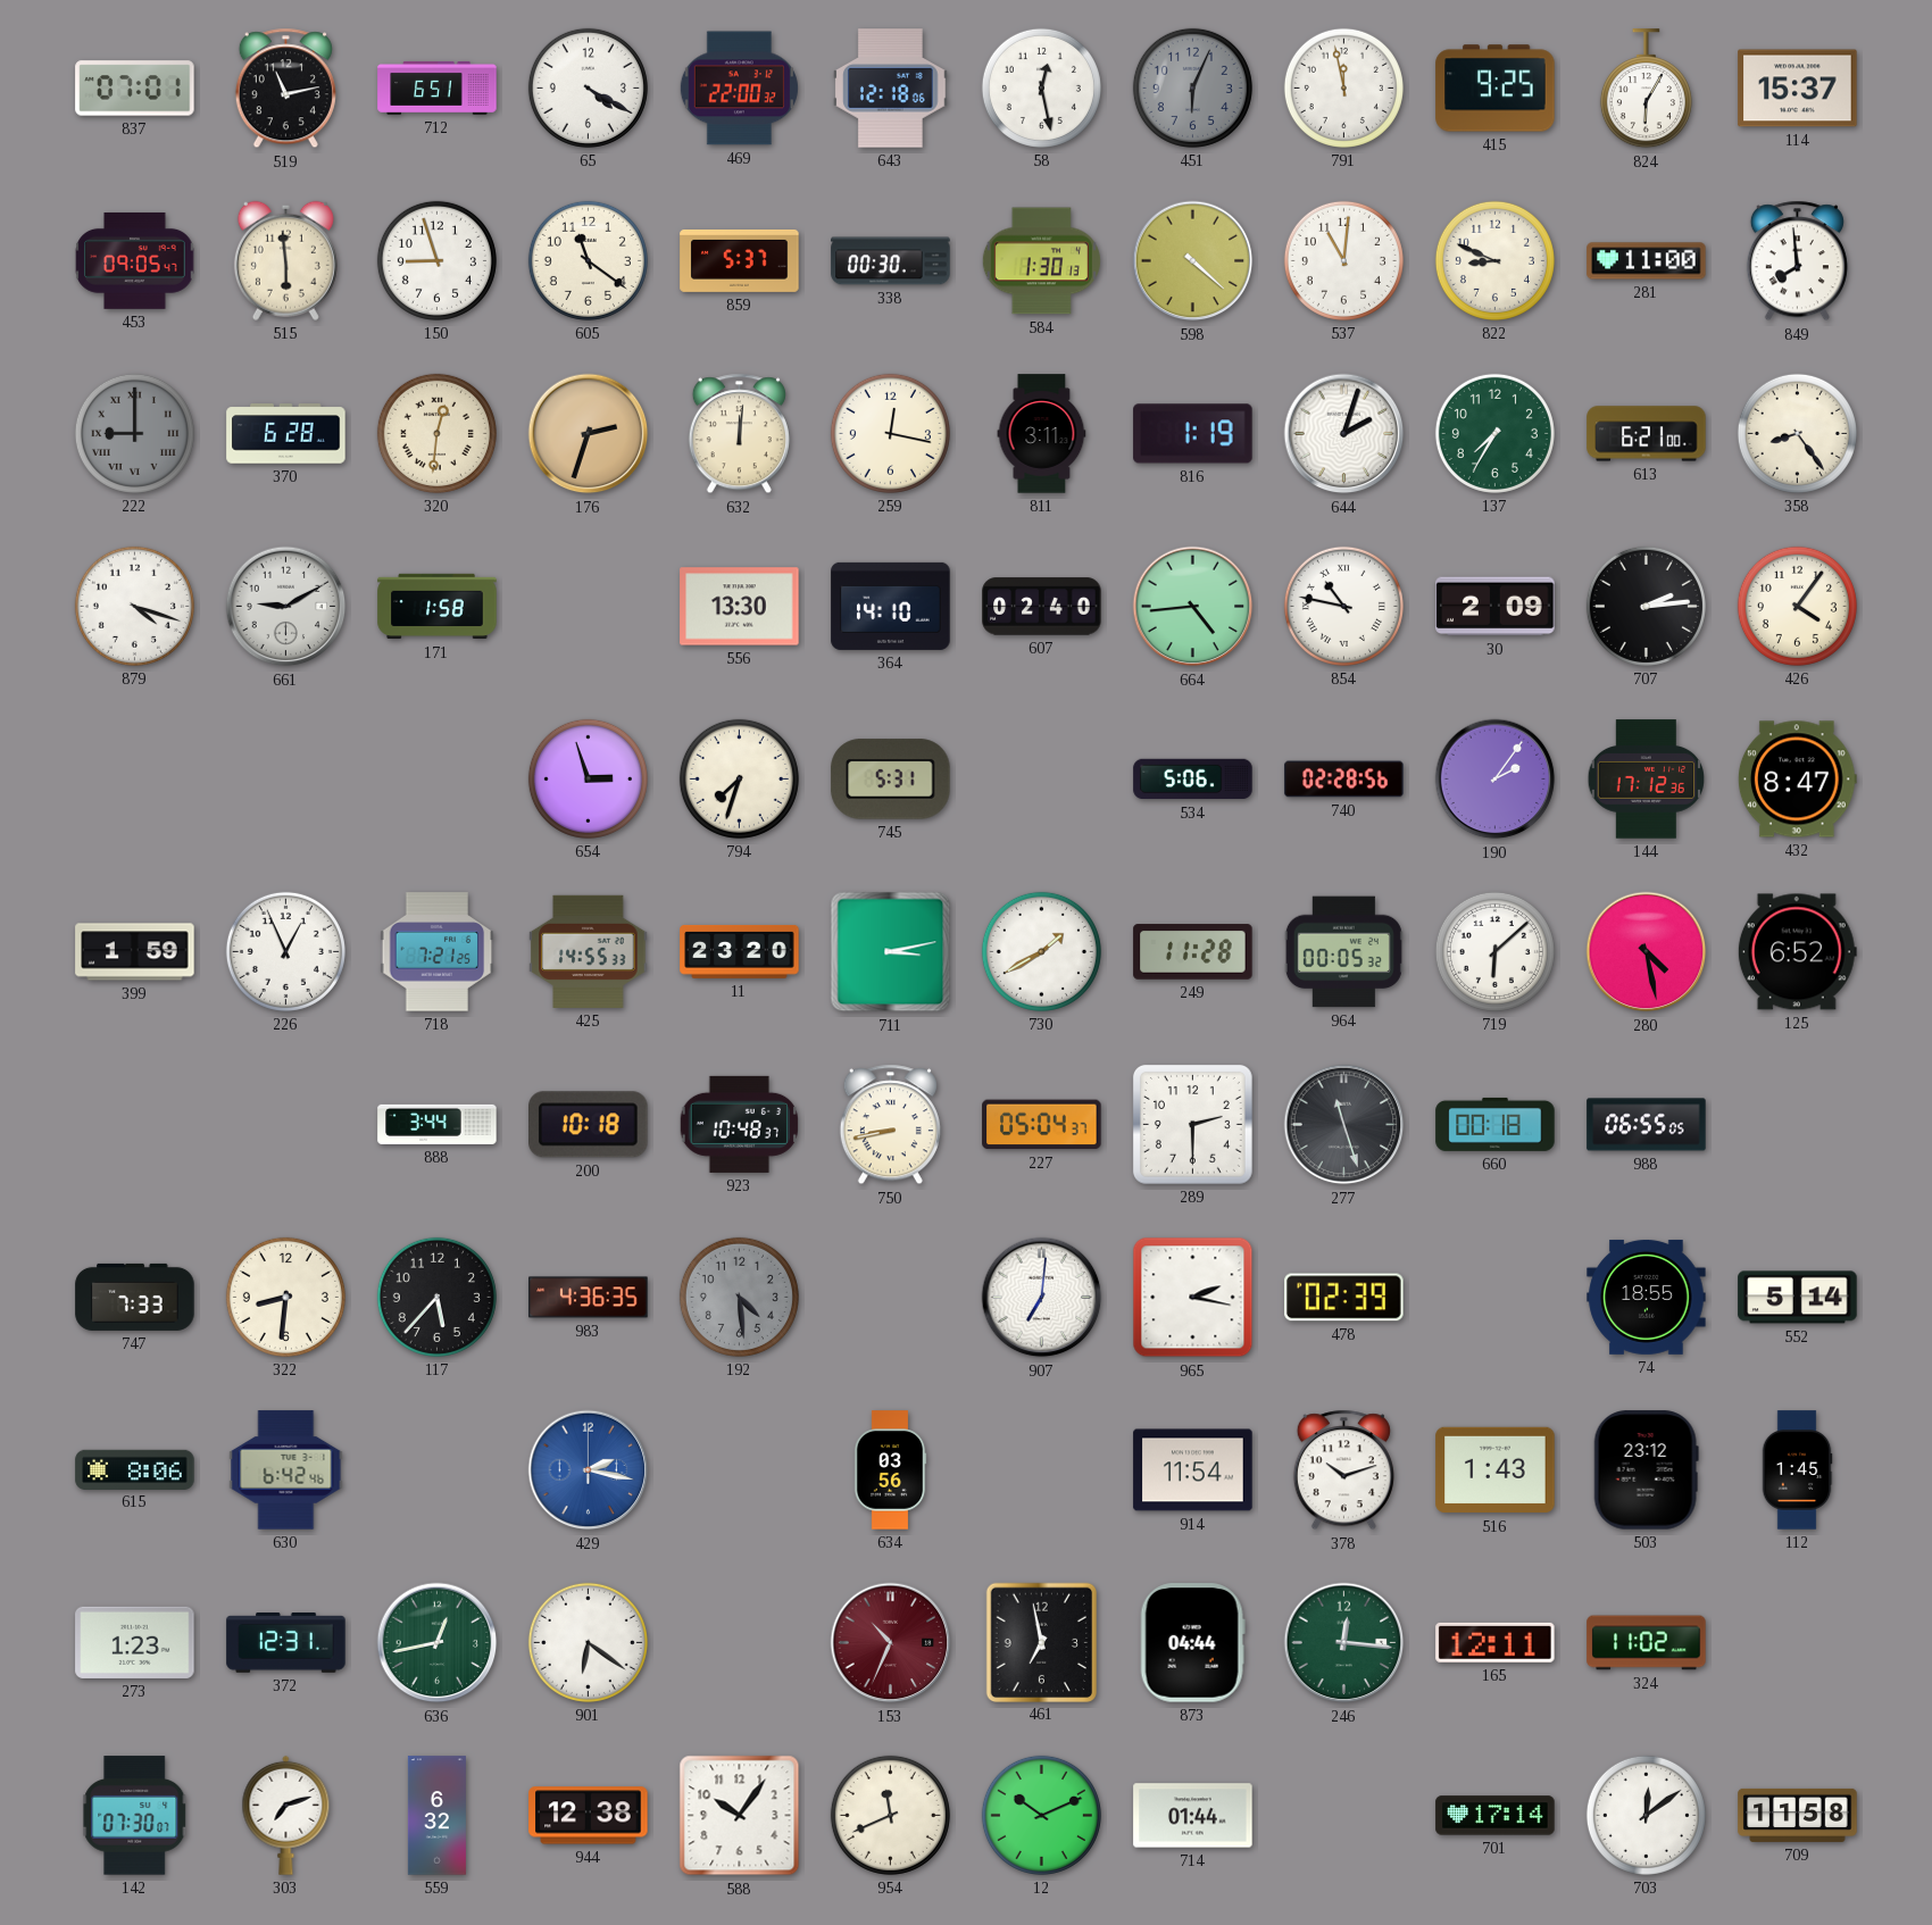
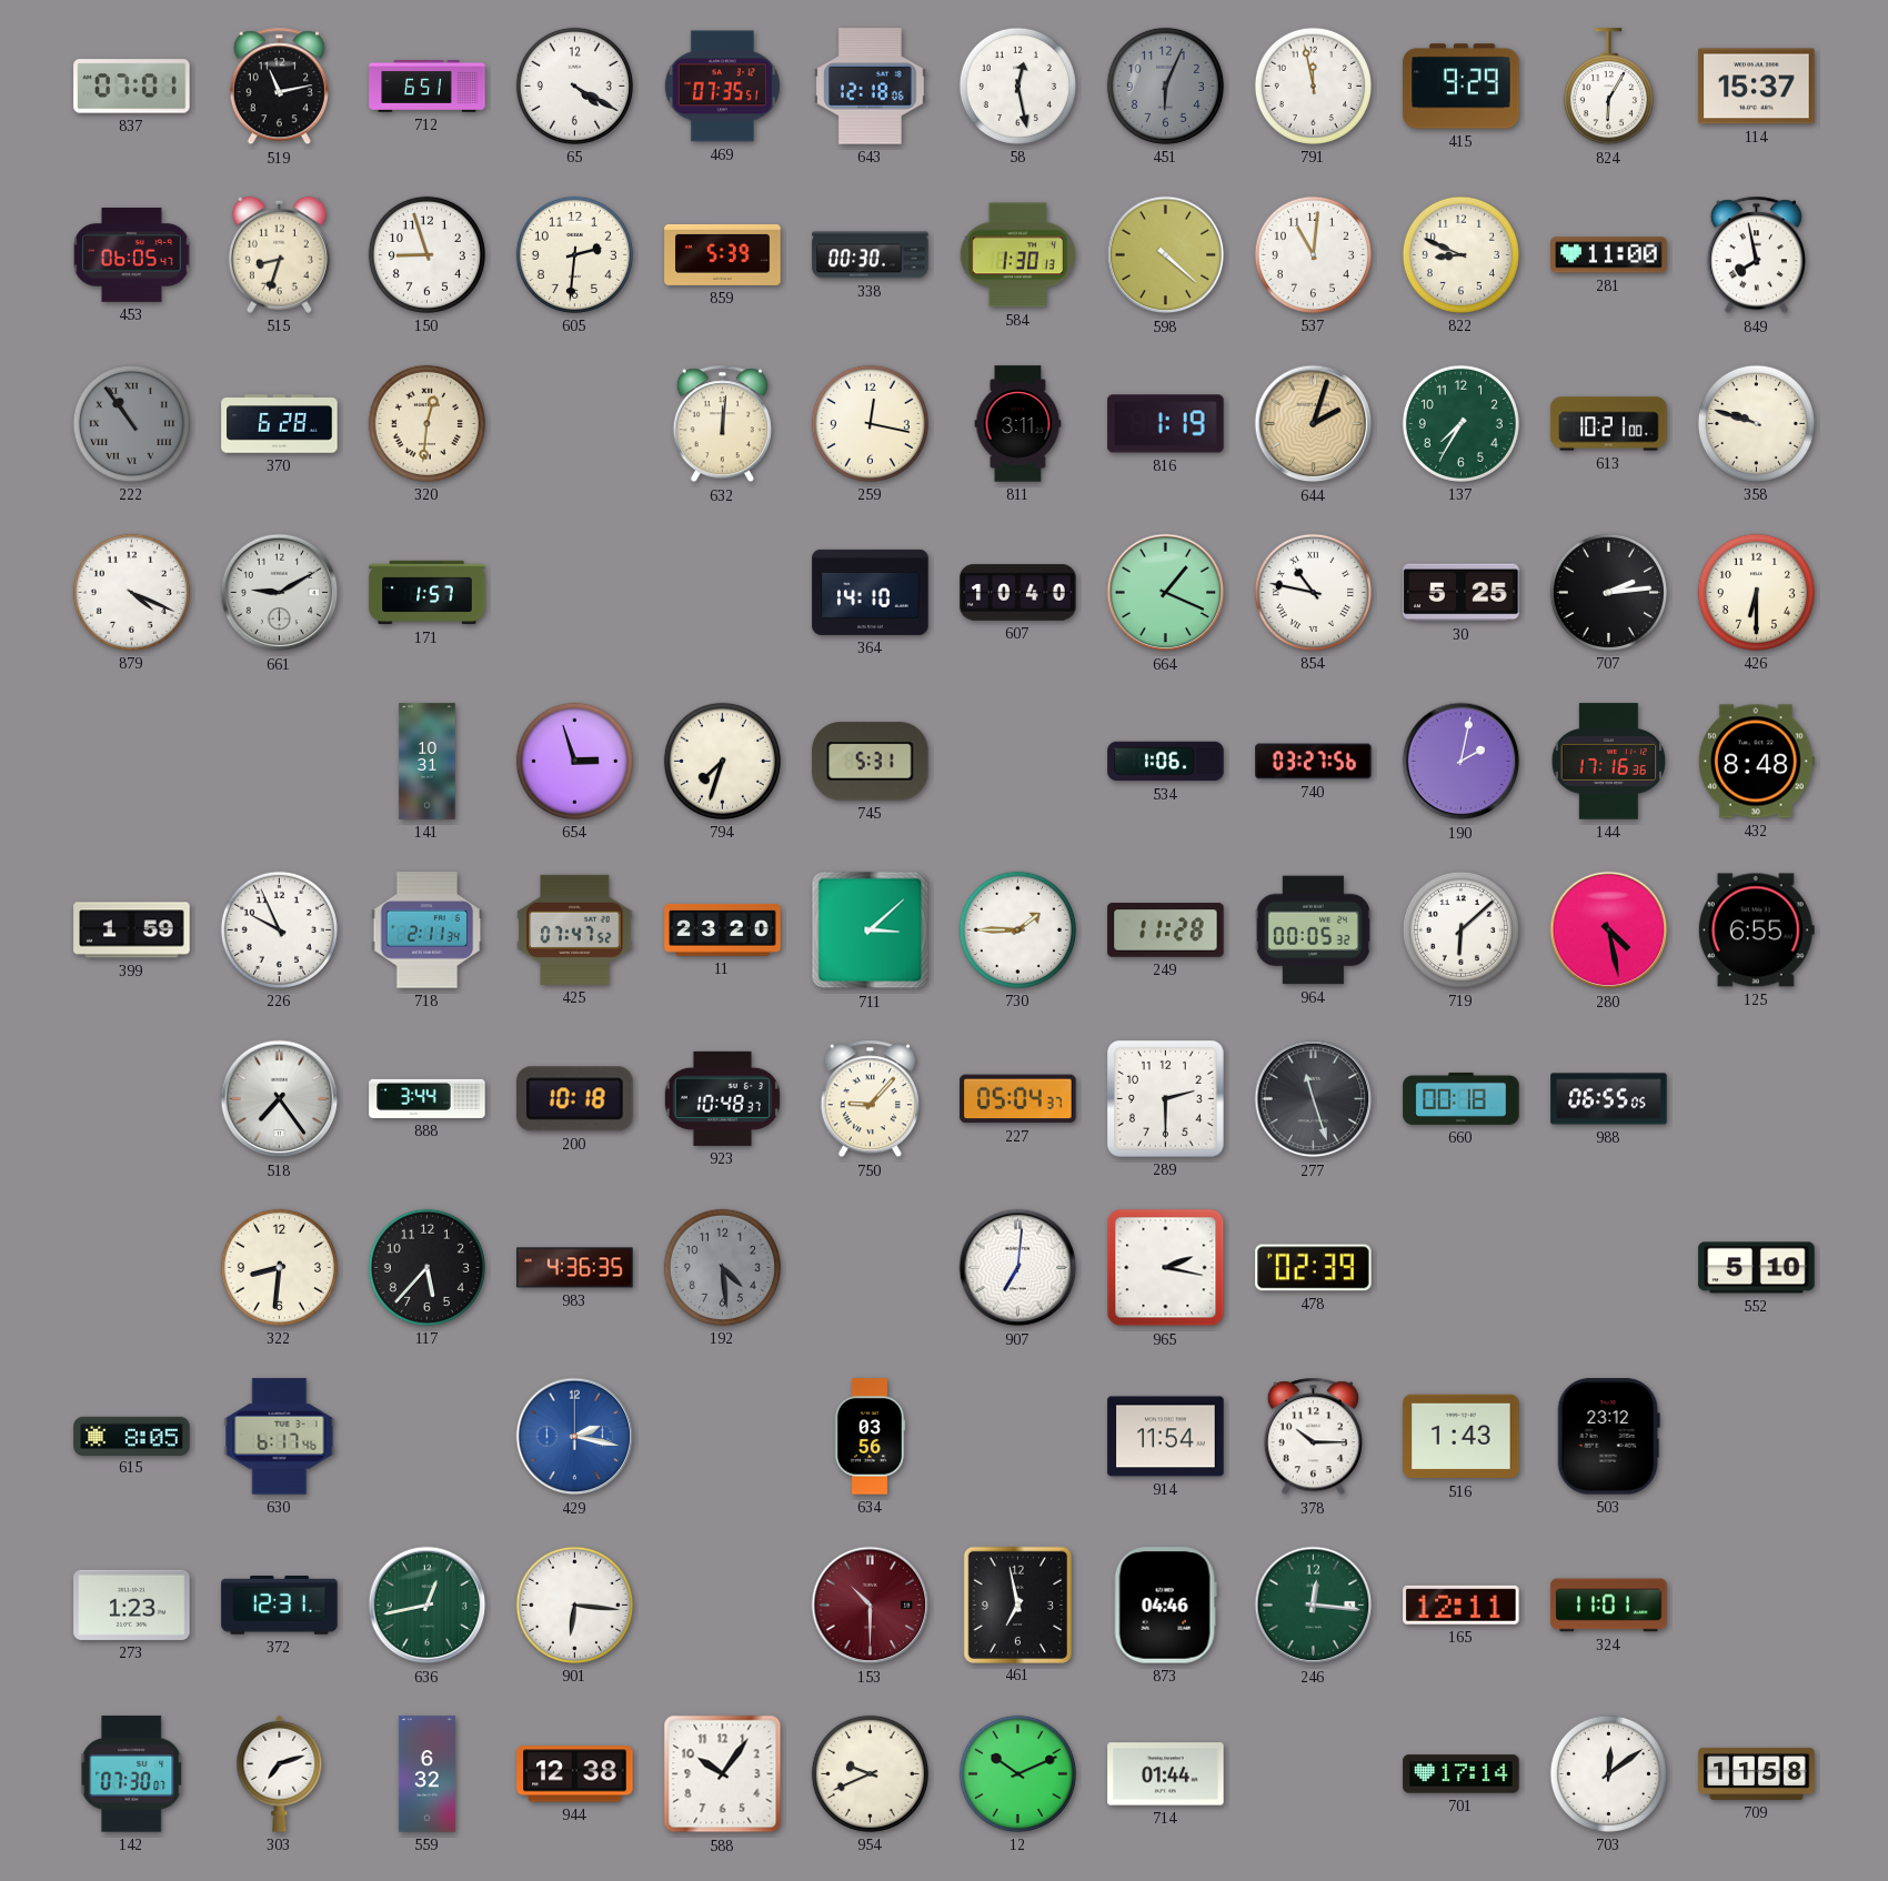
469: 22:00 -> 07:35
415: 9:25 -> 9:29
453: 09:05 -> 06:05
515: 5:59 -> 8:33
605: 11:21 -> 2:31
859: 5:37 -> 5:39
849: 7:59 -> 7:58
222: 9:00 -> 10:54
176: 2:33 -> none
644 dial: white -> champagne
613: 6:21 -> 10:21
358: 8:24 -> 9:48
879: 4:18 -> 4:19
171: 1:58 -> 1:57
556: 13:30 -> none
607: 02:40 -> 10:40
664: 4:44 -> 1:19
30: 2:09 -> 5:25
426: 4:06 -> 6:30
141: none -> 10:31
534: 5:06 -> 1:06
740: 02:28 -> 03:27
190: 2:06 -> 2:02
144: 17:12 -> 17:16
432: 8:47 -> 8:48
226: 12:56 -> 9:56
718: 7:21 -> 2:11
425: 14:55 -> 07:47
711: 3:13 -> 3:08
730: 1:40 -> 1:45
125: 6:52 -> 6:55
518: none -> 7:24
750: 8:43 -> 9:07
747: 7:33 -> none
74: 18:55 -> none
552: 5:14 -> 5:10
615: 8:06 -> 8:05
630: 6:42 -> 6:17
378: 10:12 -> 10:15
112: 1:45 -> none
901: 6:21 -> 6:16
153: 10:34 -> 10:30
873: 04:44 -> 04:46
324: 11:02 -> 11:01
954: 11:41 -> 9:41
